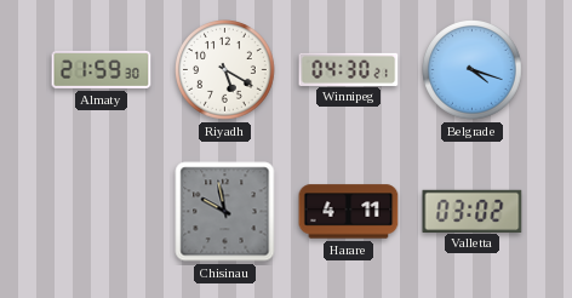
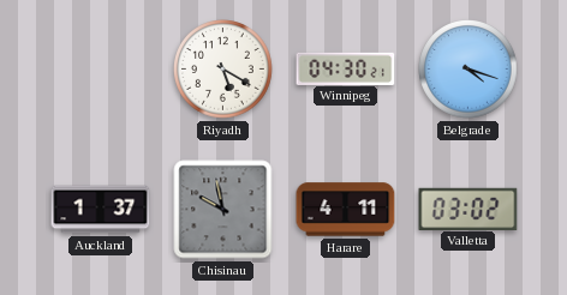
Almaty: 21:59 -> none
Auckland: none -> 1:37
